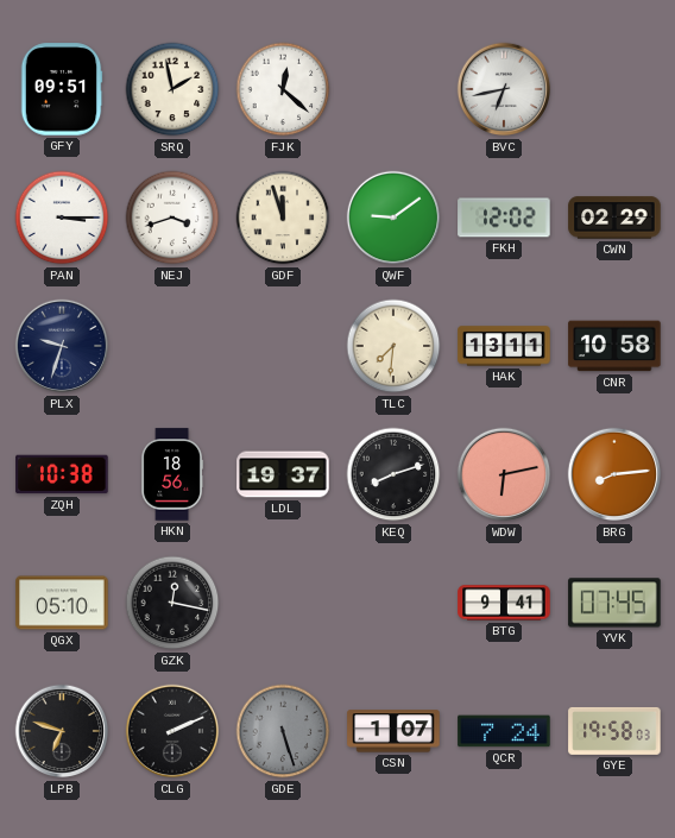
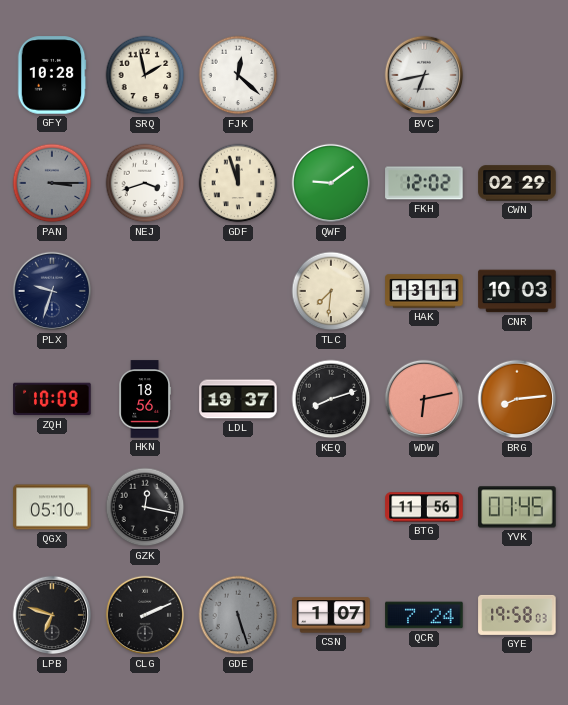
GFY: 09:51 -> 10:28
PAN dial: white -> grey
CNR: 10:58 -> 10:03
ZQH: 10:38 -> 10:09
BTG: 9:41 -> 11:56
